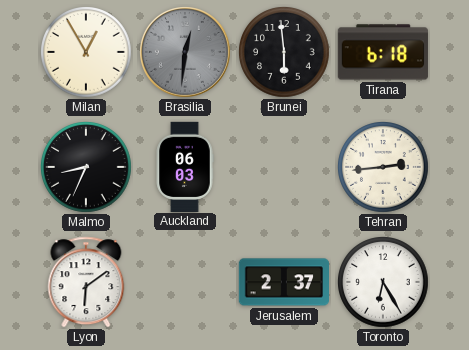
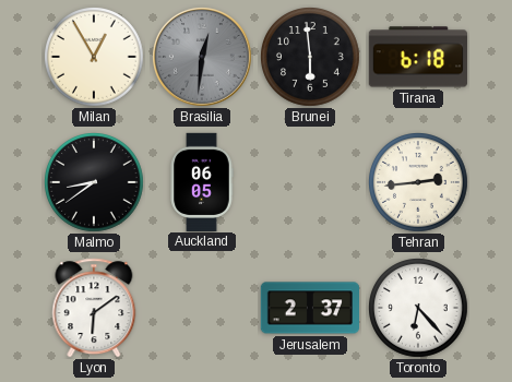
Malmo: 8:34 -> 8:39
Auckland: 06:03 -> 06:05
Toronto: 6:25 -> 6:23
